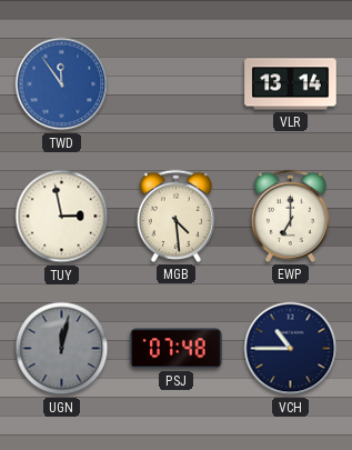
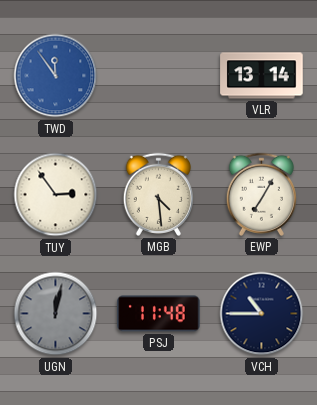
TUY: 2:58 -> 2:54
EWP: 7:00 -> 7:05
PSJ: 07:48 -> 11:48
